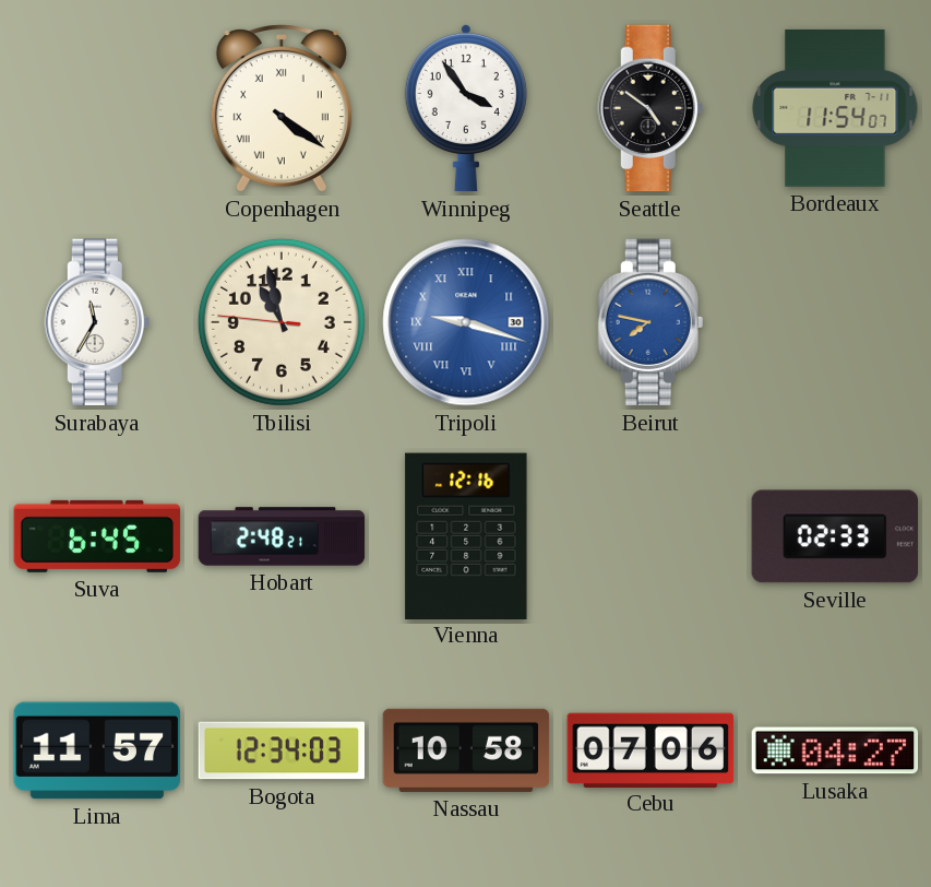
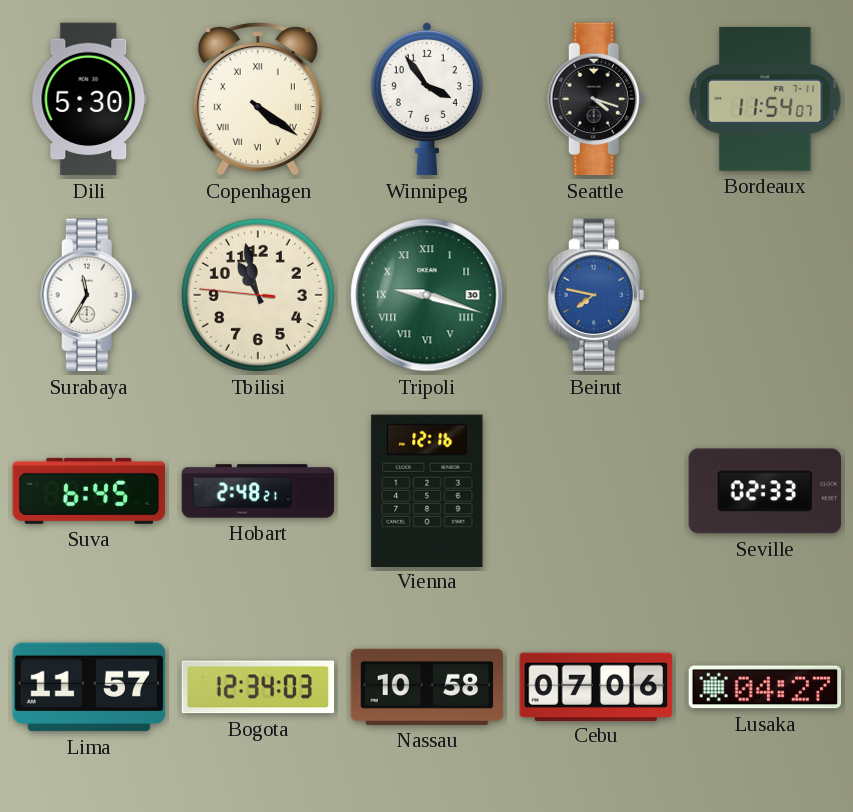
Dili: none -> 5:30
Seattle: 4:51 -> 4:18
Tripoli dial: blue -> green
